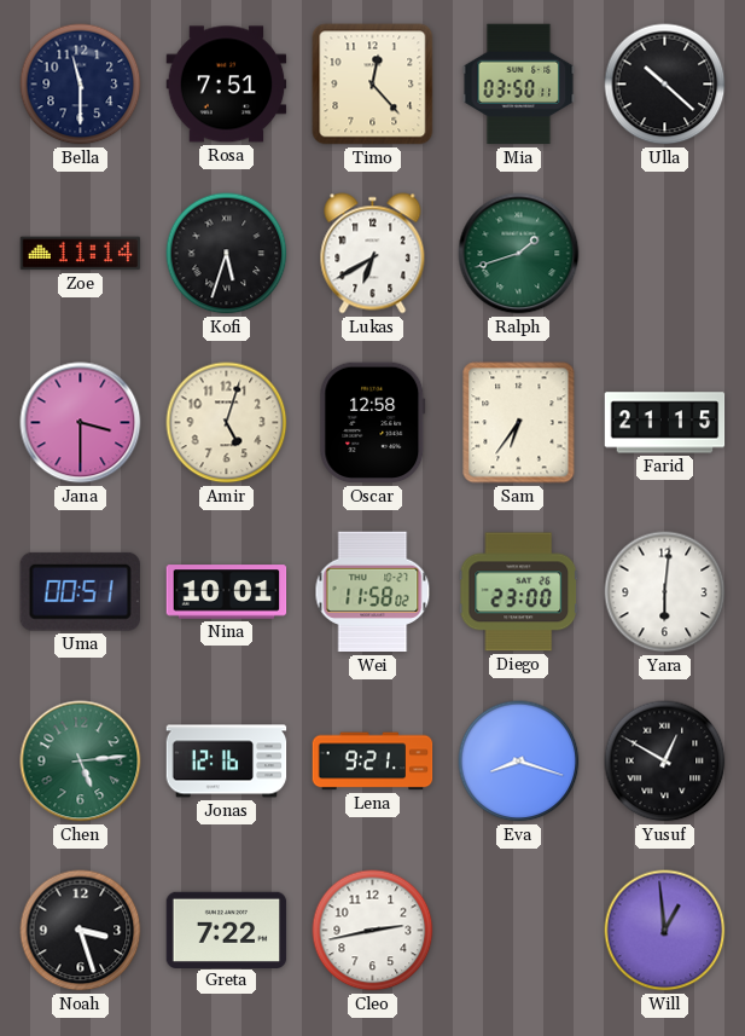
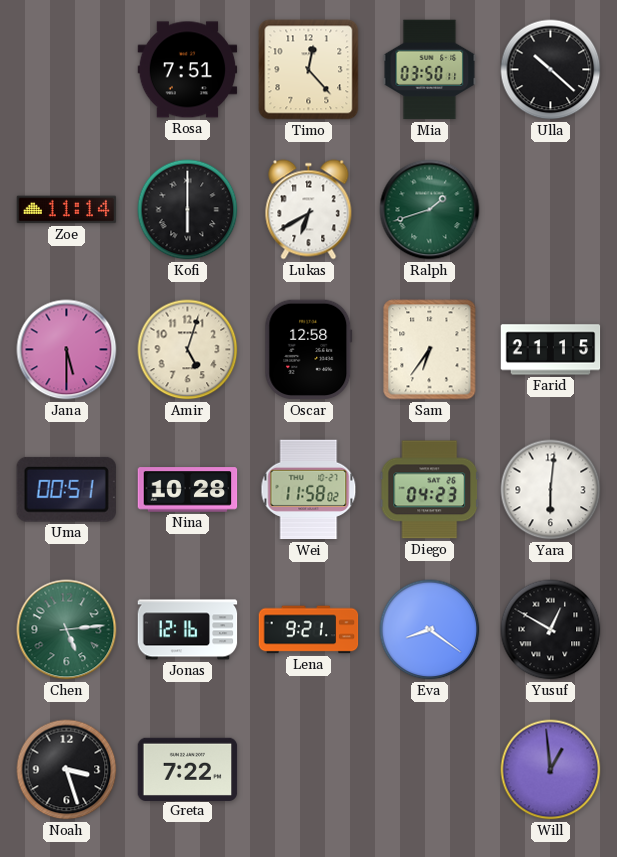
Bella: 11:30 -> none
Kofi: 5:33 -> 6:00
Jana: 3:30 -> 5:30
Nina: 10:01 -> 10:28
Diego: 23:00 -> 04:23
Eva: 8:18 -> 8:21
Cleo: 2:43 -> none
